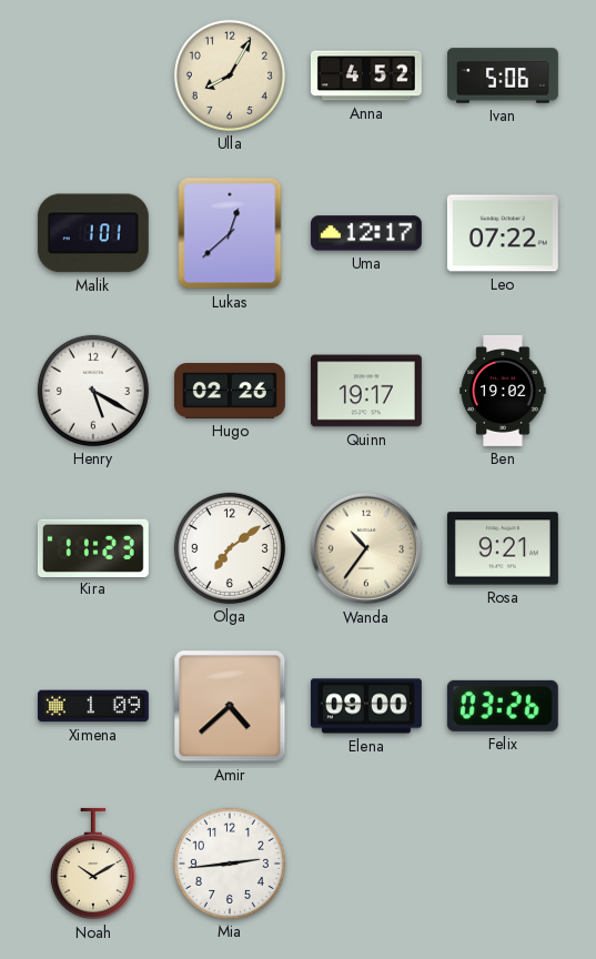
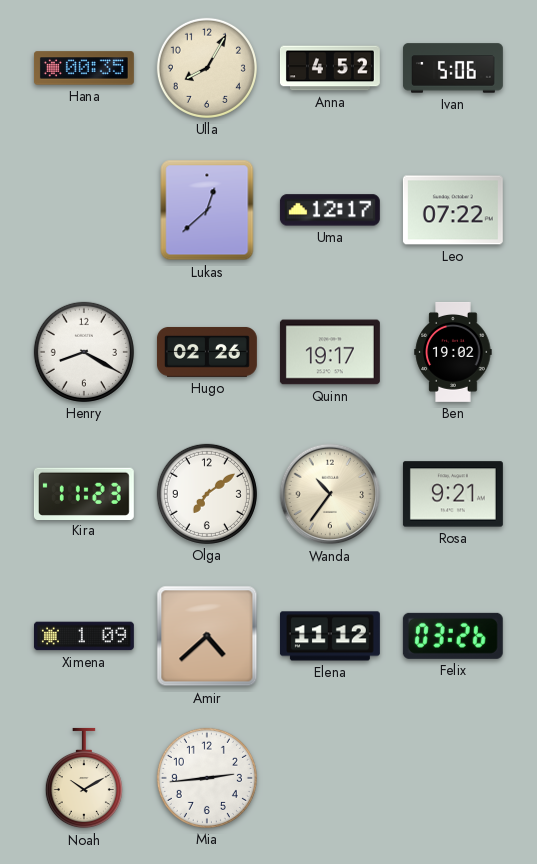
Hana: none -> 00:35
Malik: 1:01 -> none
Henry: 5:20 -> 8:20
Elena: 09:00 -> 11:12
